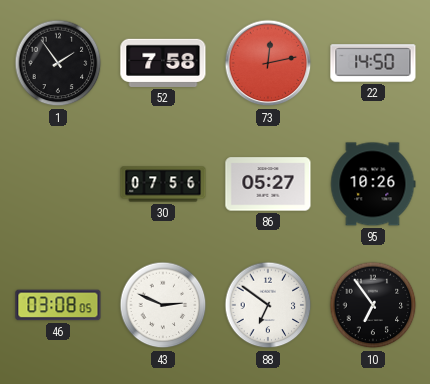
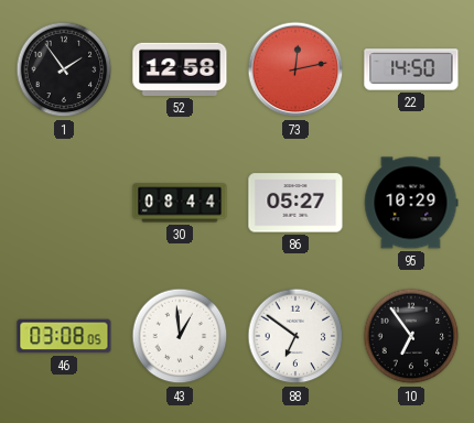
52: 7:58 -> 12:58
30: 07:56 -> 08:44
95: 10:26 -> 10:29
43: 2:49 -> 12:59
